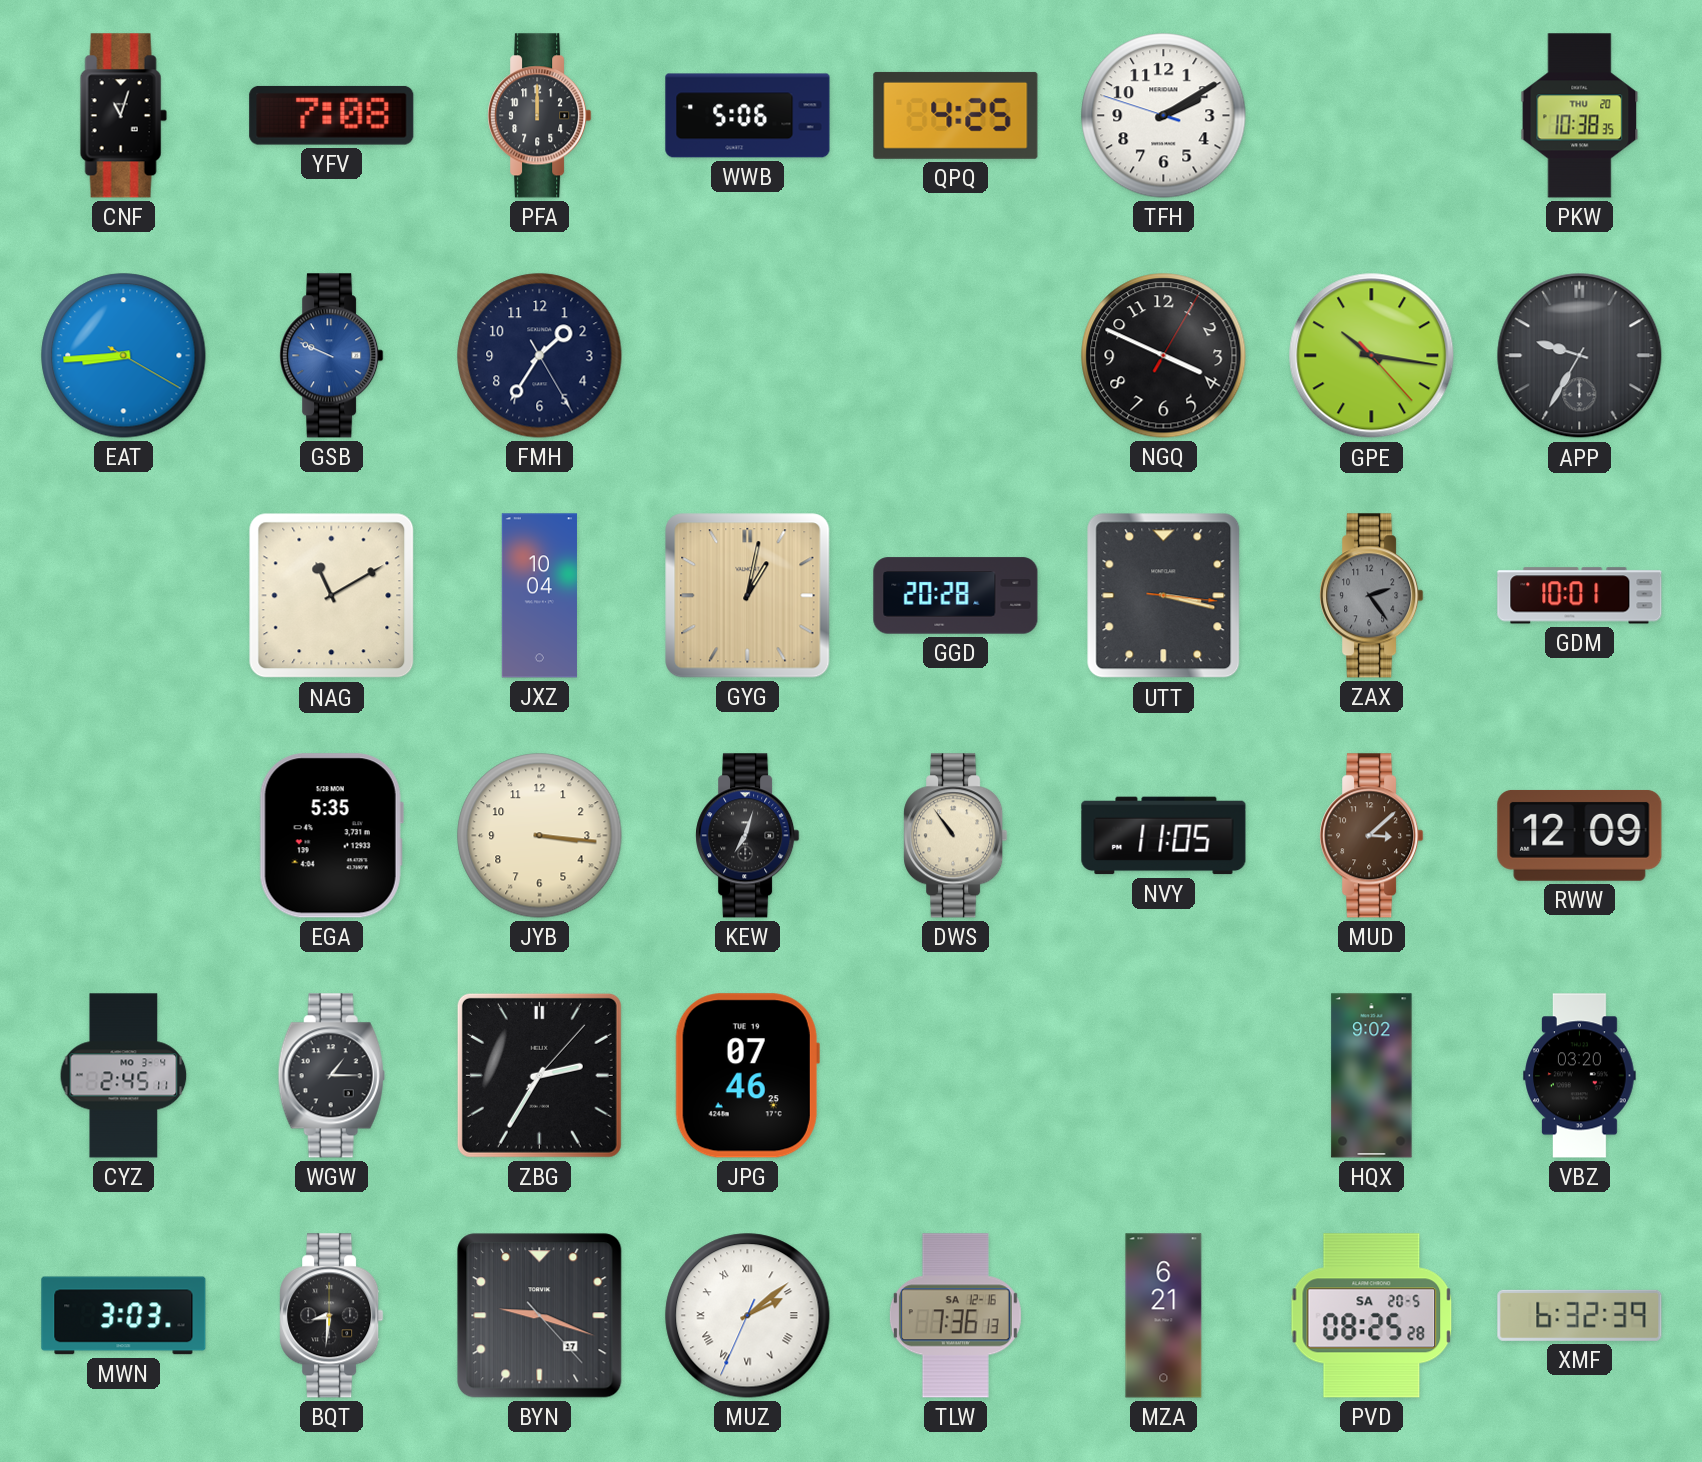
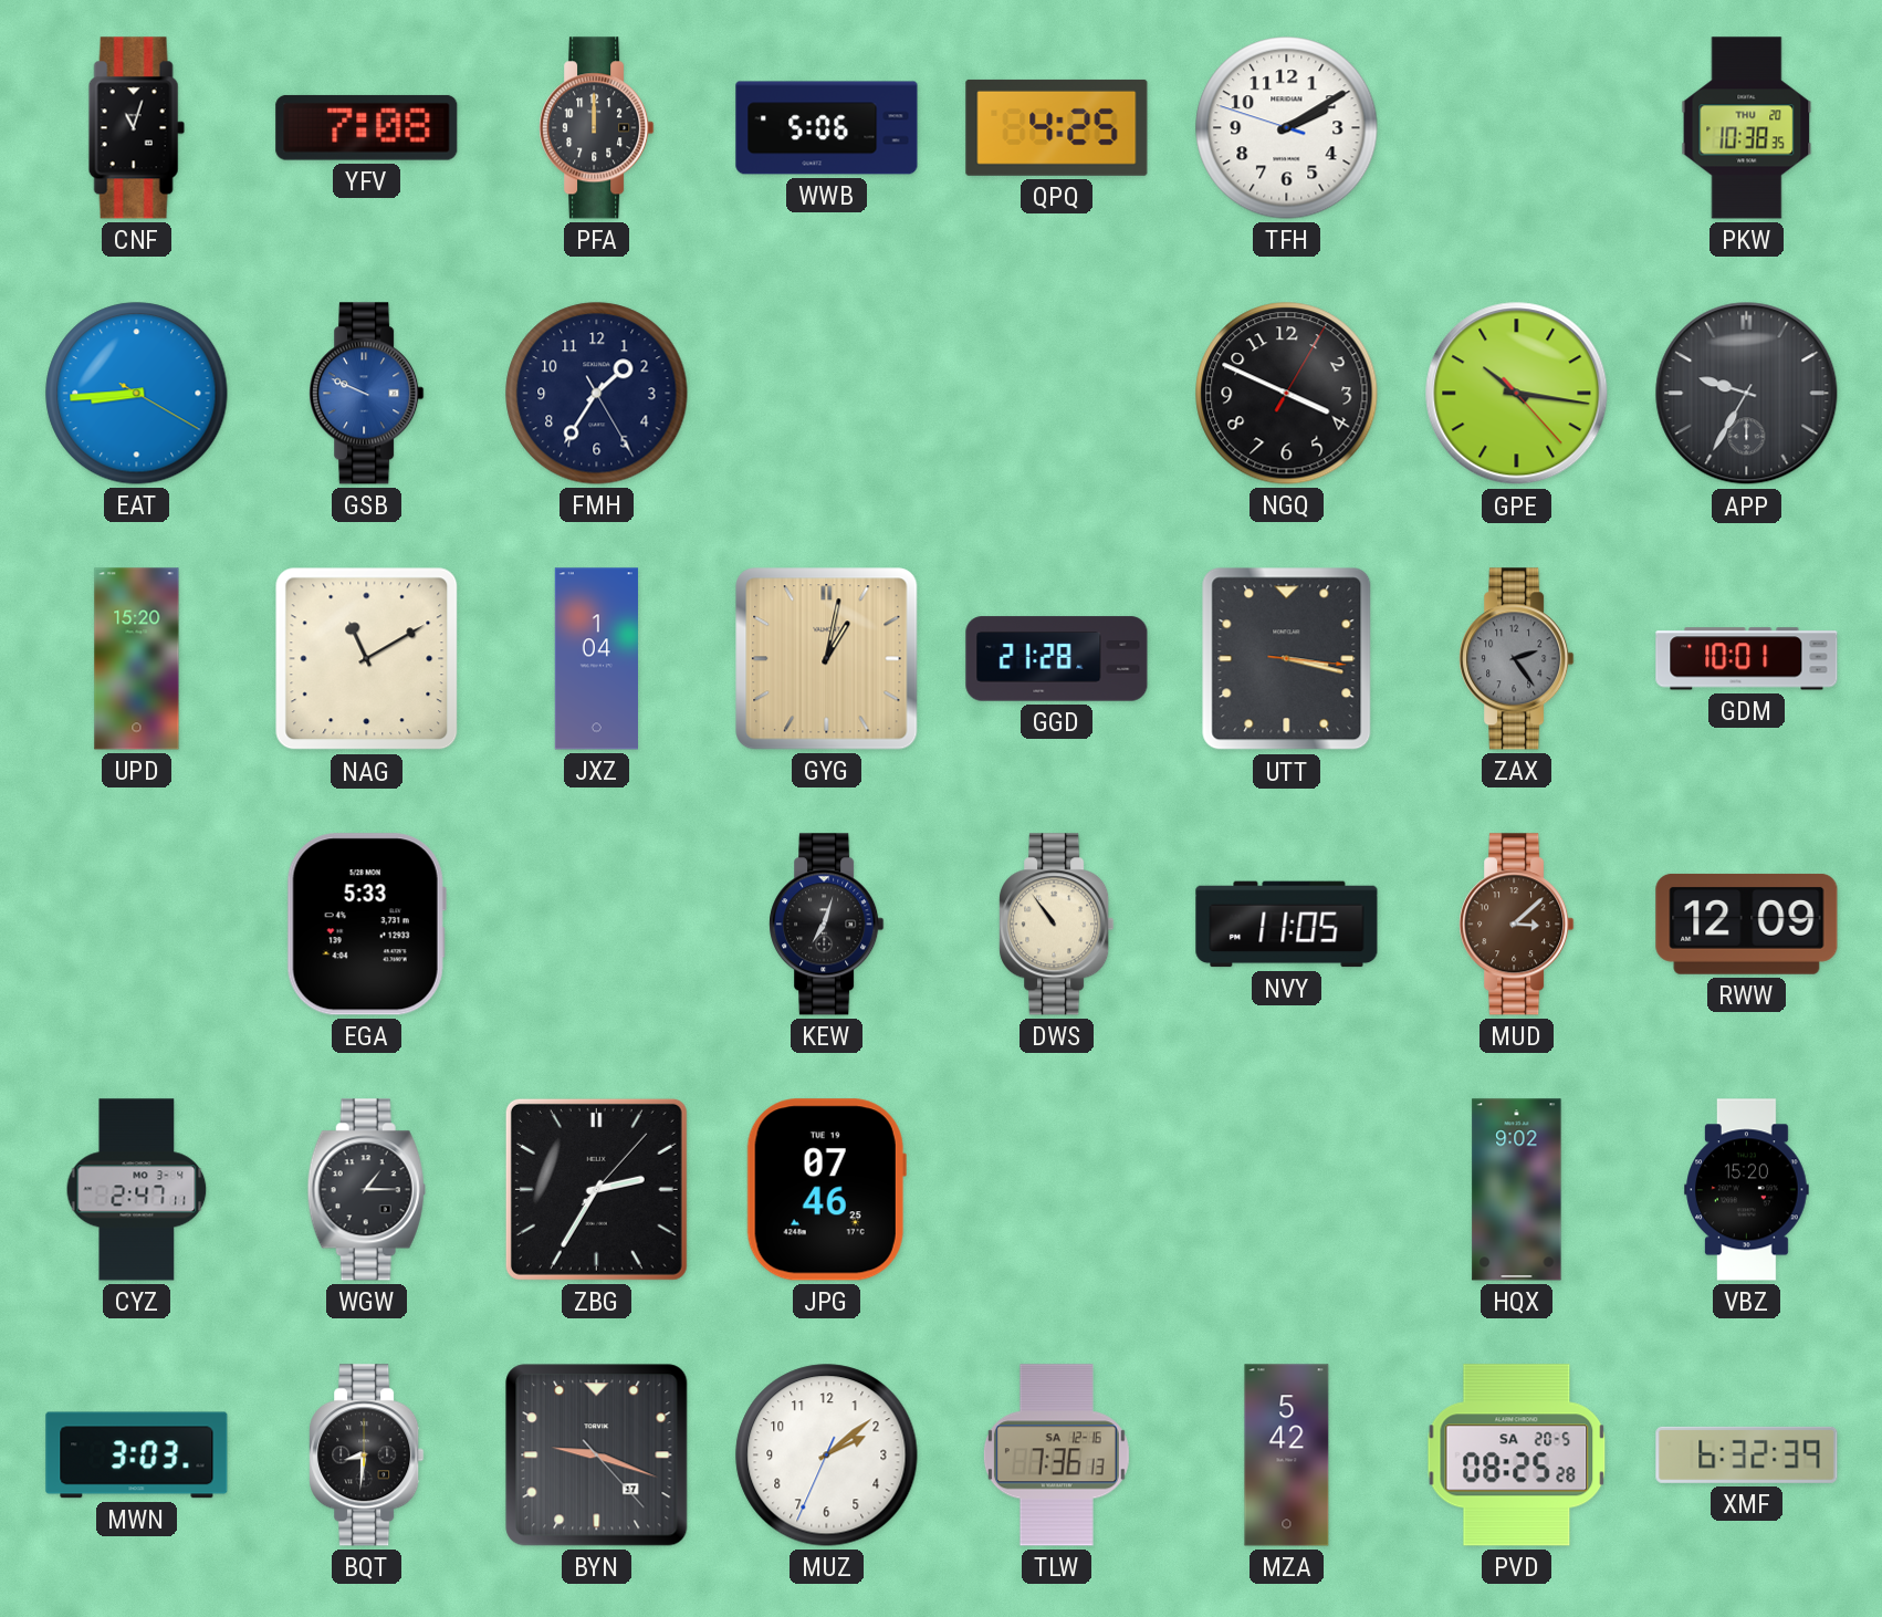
UPD: none -> 15:20
JXZ: 10:04 -> 1:04
GGD: 20:28 -> 21:28
EGA: 5:35 -> 5:33
JYB: 3:16 -> none
CYZ: 2:45 -> 2:47
VBZ: 03:20 -> 15:20
MUZ numerals: Roman -> Arabic
MZA: 6:21 -> 5:42
